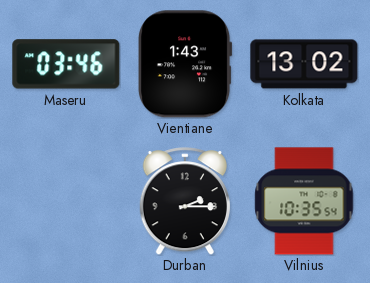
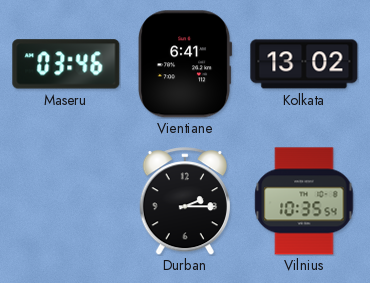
Vientiane: 1:43 -> 6:41
